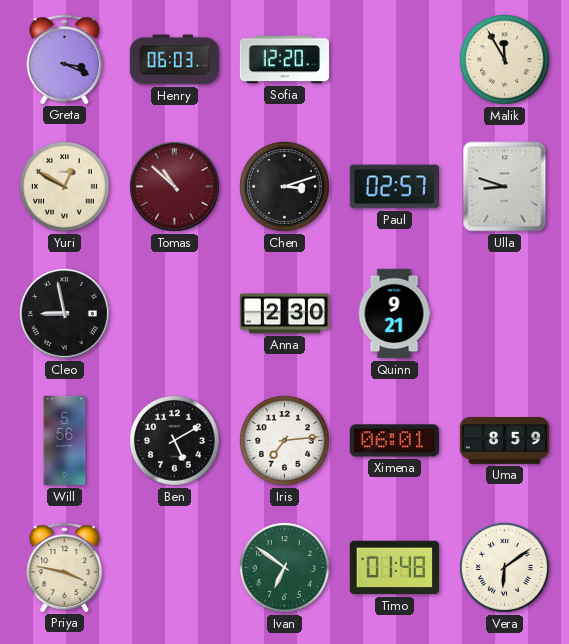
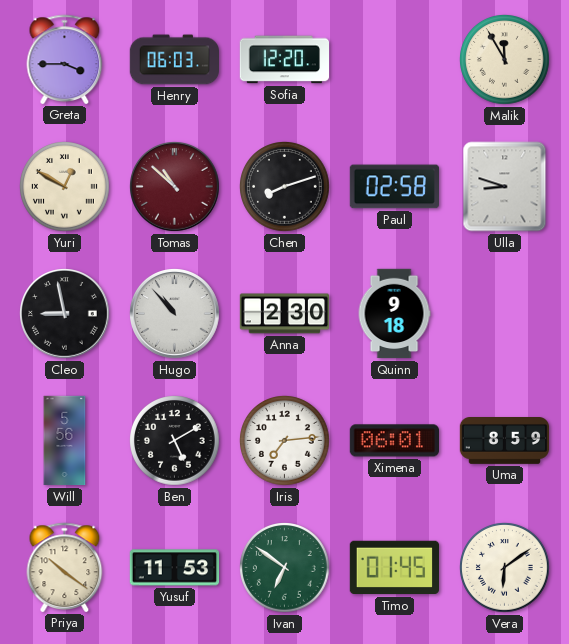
Greta: 3:19 -> 3:45
Chen: 3:12 -> 8:12
Paul: 02:57 -> 02:58
Hugo: none -> 10:53
Quinn: 9:21 -> 9:18
Priya: 3:47 -> 10:21
Yusuf: none -> 11:53
Timo: 01:48 -> 01:45
